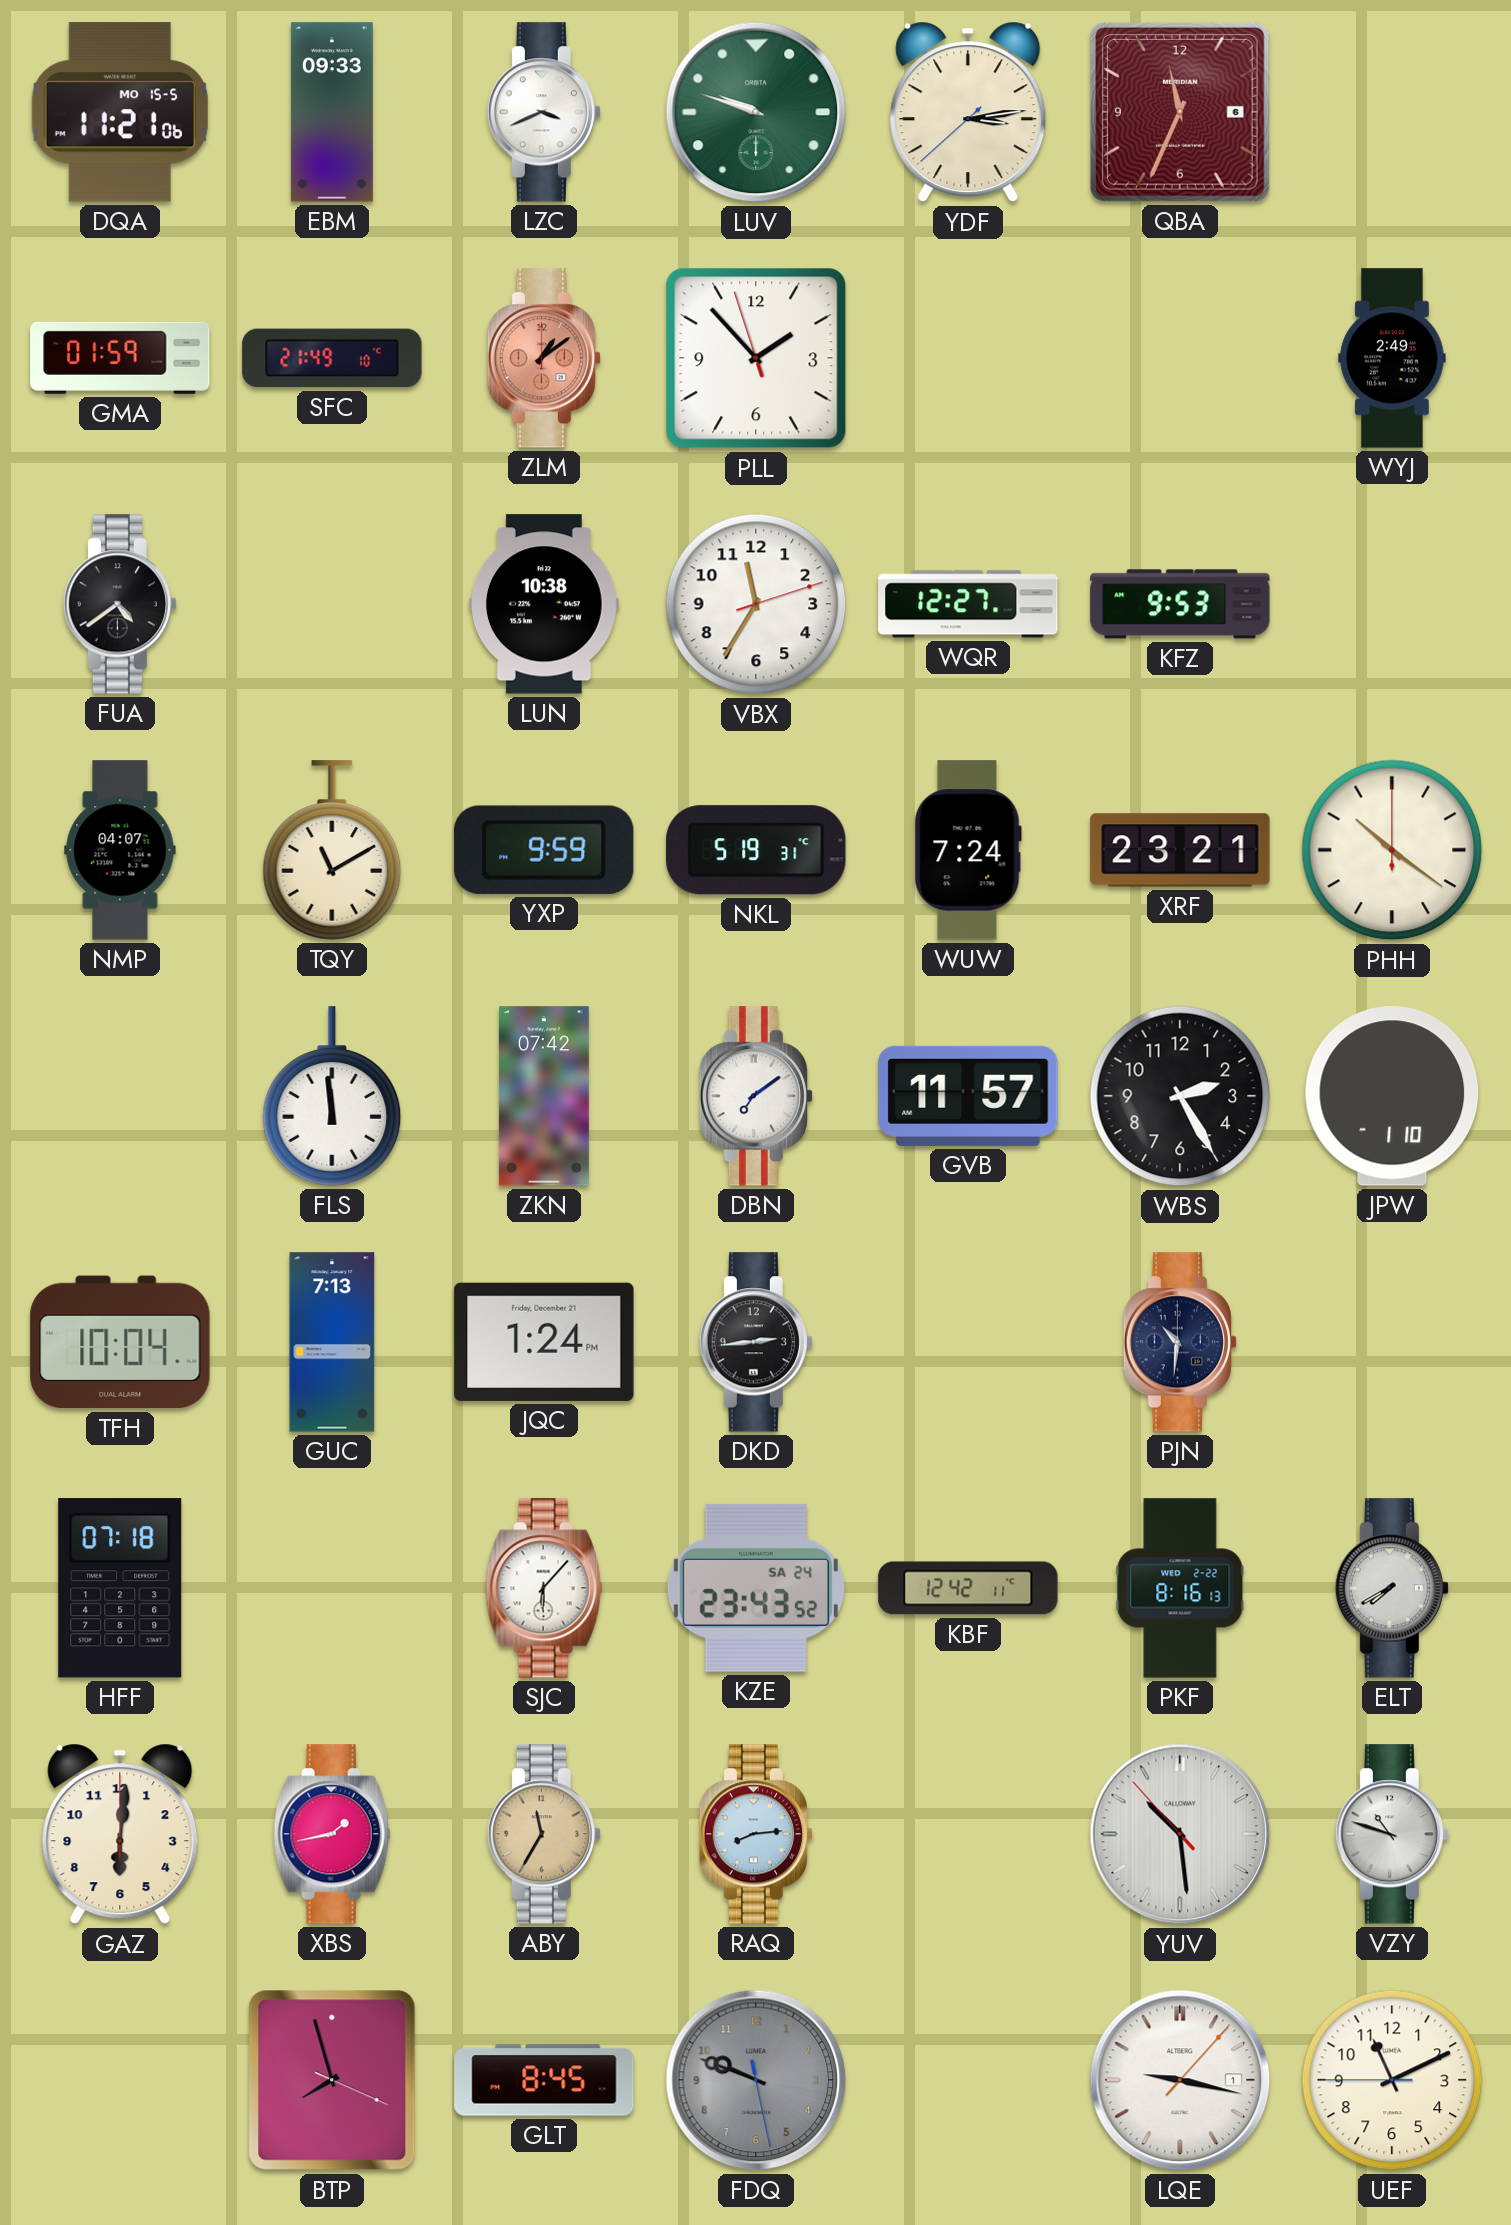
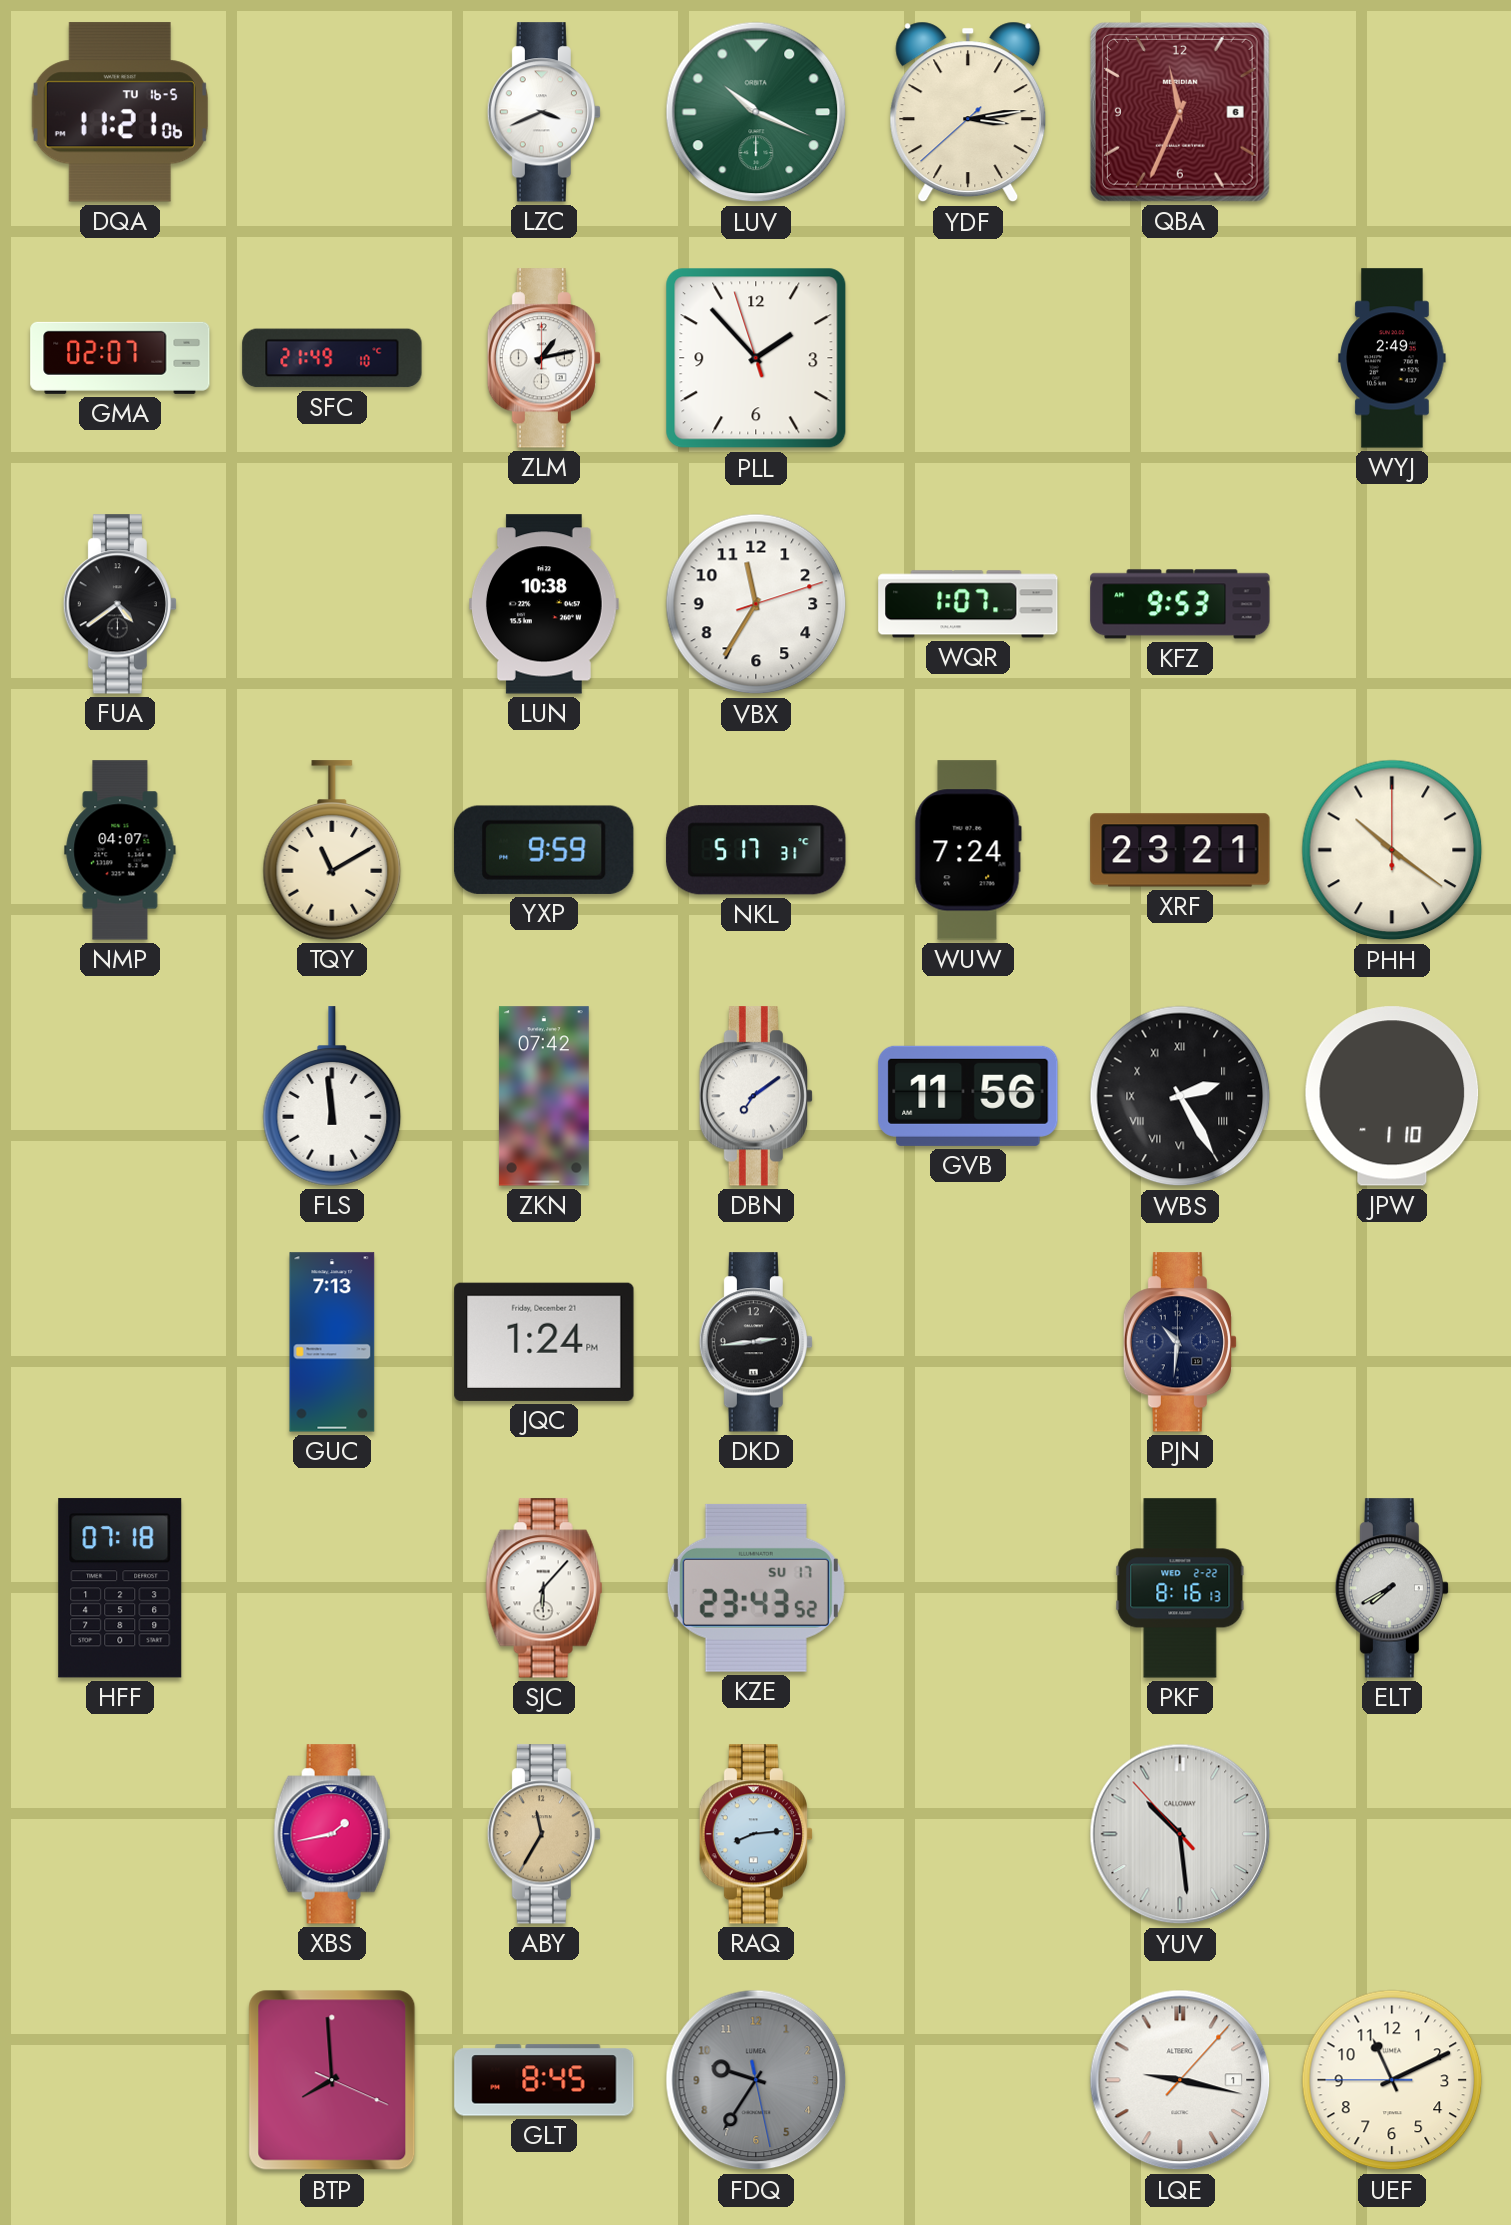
DQA date: MO 15-5 -> TU 16-5
EBM: 09:33 -> none
LUV: 9:48 -> 10:19
GMA: 01:59 -> 02:07
ZLM: 1:09 -> 1:13
ZLM dial: salmon -> white
WQR: 12:27 -> 1:07
NKL: 5:19 -> 5:17
GVB: 11:57 -> 11:56
WBS numerals: Arabic -> Roman
TFH: 10:04 -> none
KZE date: SA 24 -> SU 17
KBF: 12:42 -> none
GAZ: 6:01 -> none
VZY: 10:48 -> none
BTP: 7:57 -> 7:59
FDQ: 9:48 -> 9:35
